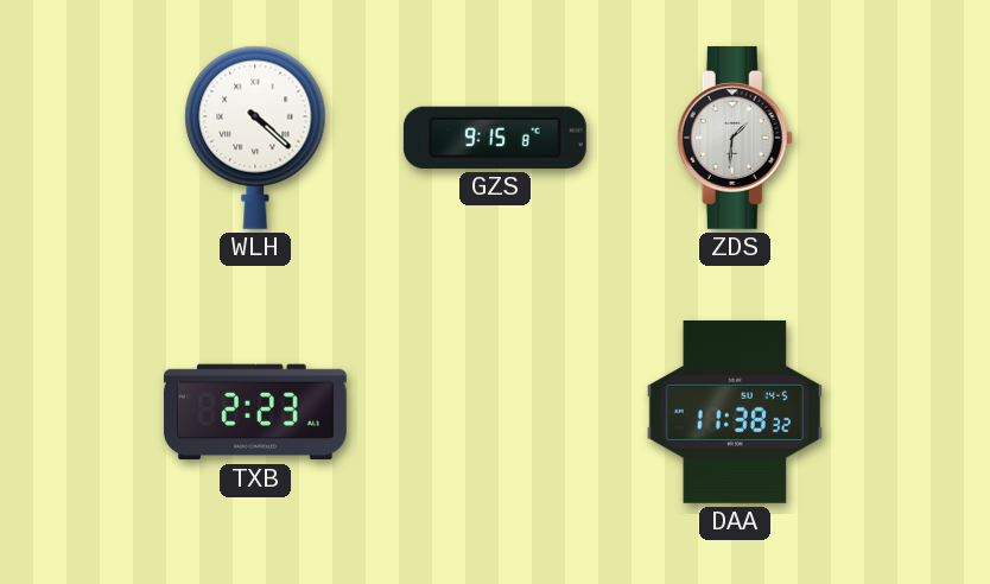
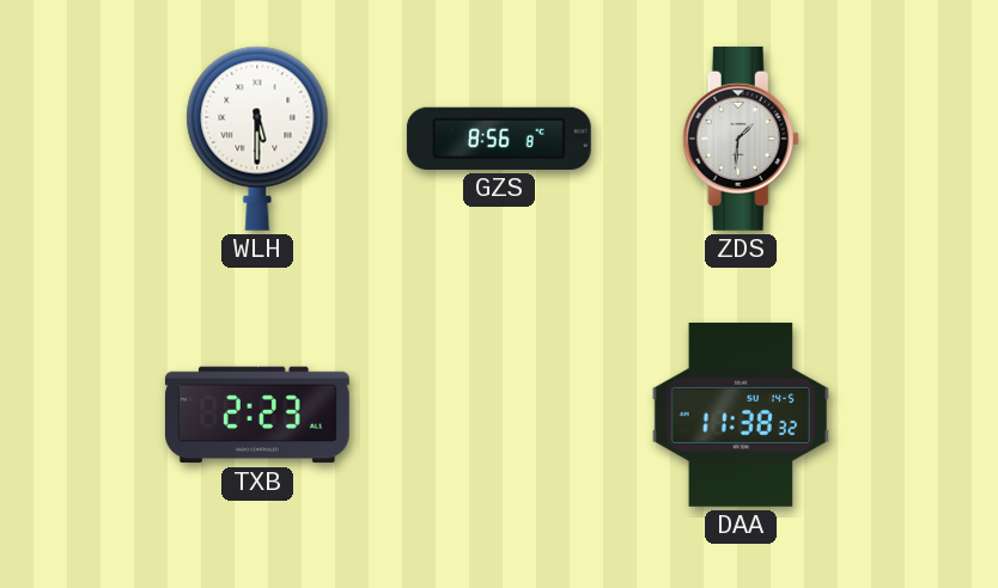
WLH: 4:22 -> 5:30
GZS: 9:15 -> 8:56
